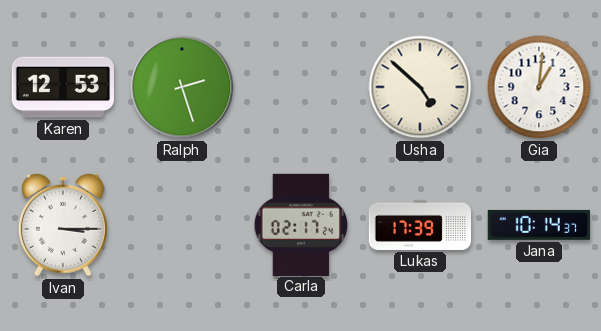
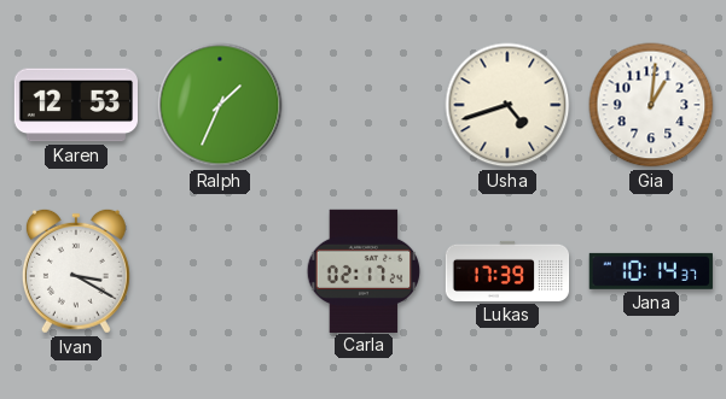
Ralph: 2:27 -> 1:34
Usha: 4:52 -> 4:42
Ivan: 3:15 -> 3:20
